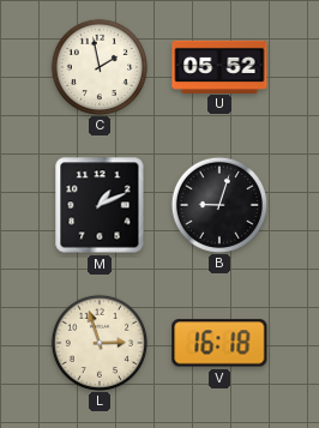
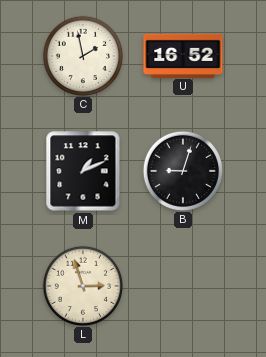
U: 05:52 -> 16:52
V: 16:18 -> none
